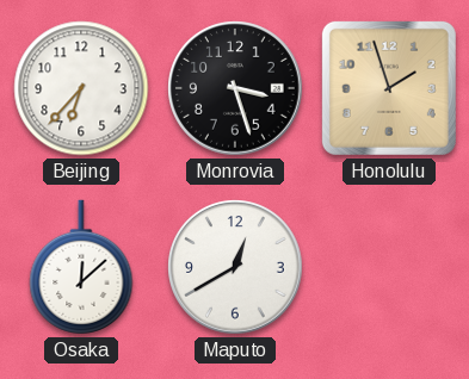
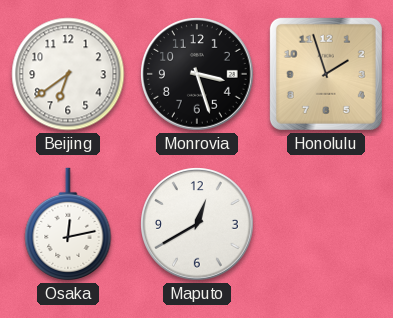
Beijing: 6:37 -> 6:39
Osaka: 12:08 -> 12:13
